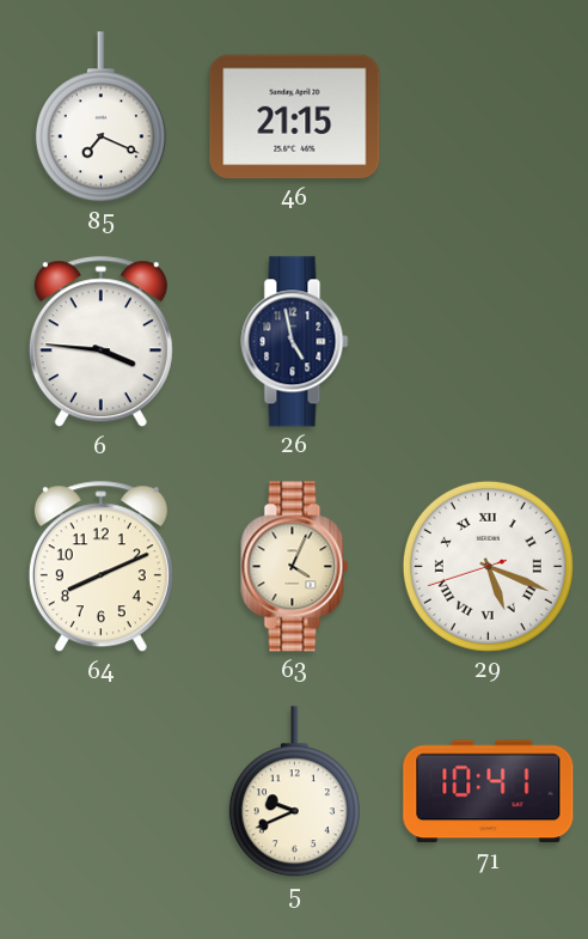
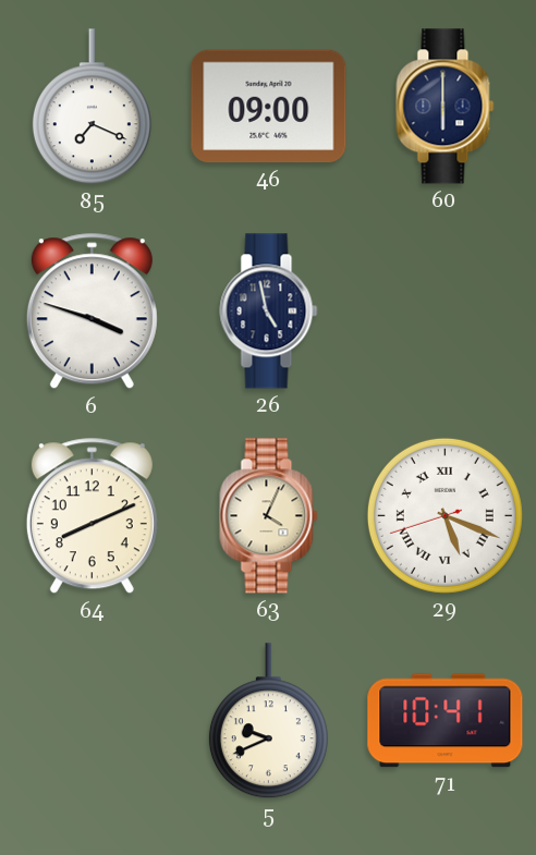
46: 21:15 -> 09:00
60: none -> 6:00
6: 3:46 -> 3:48
